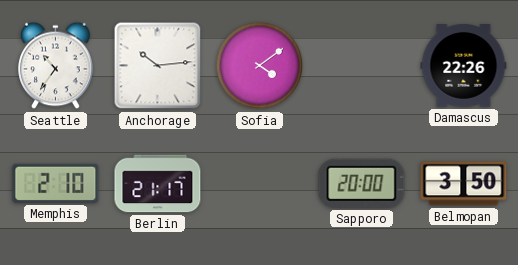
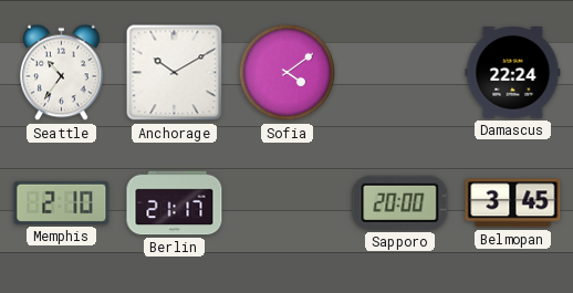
Anchorage: 10:14 -> 10:10
Damascus: 22:26 -> 22:24
Belmopan: 3:50 -> 3:45
